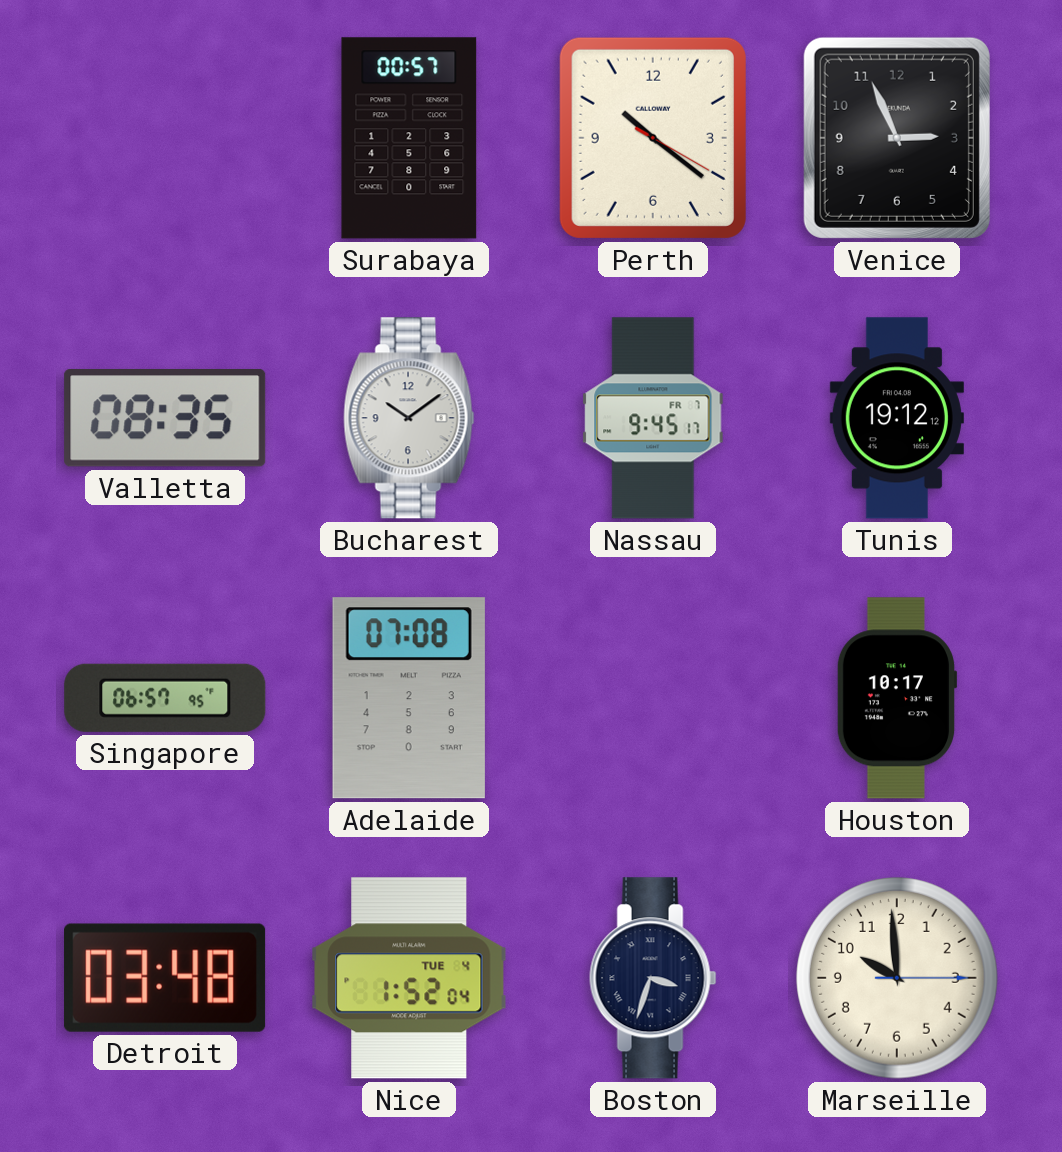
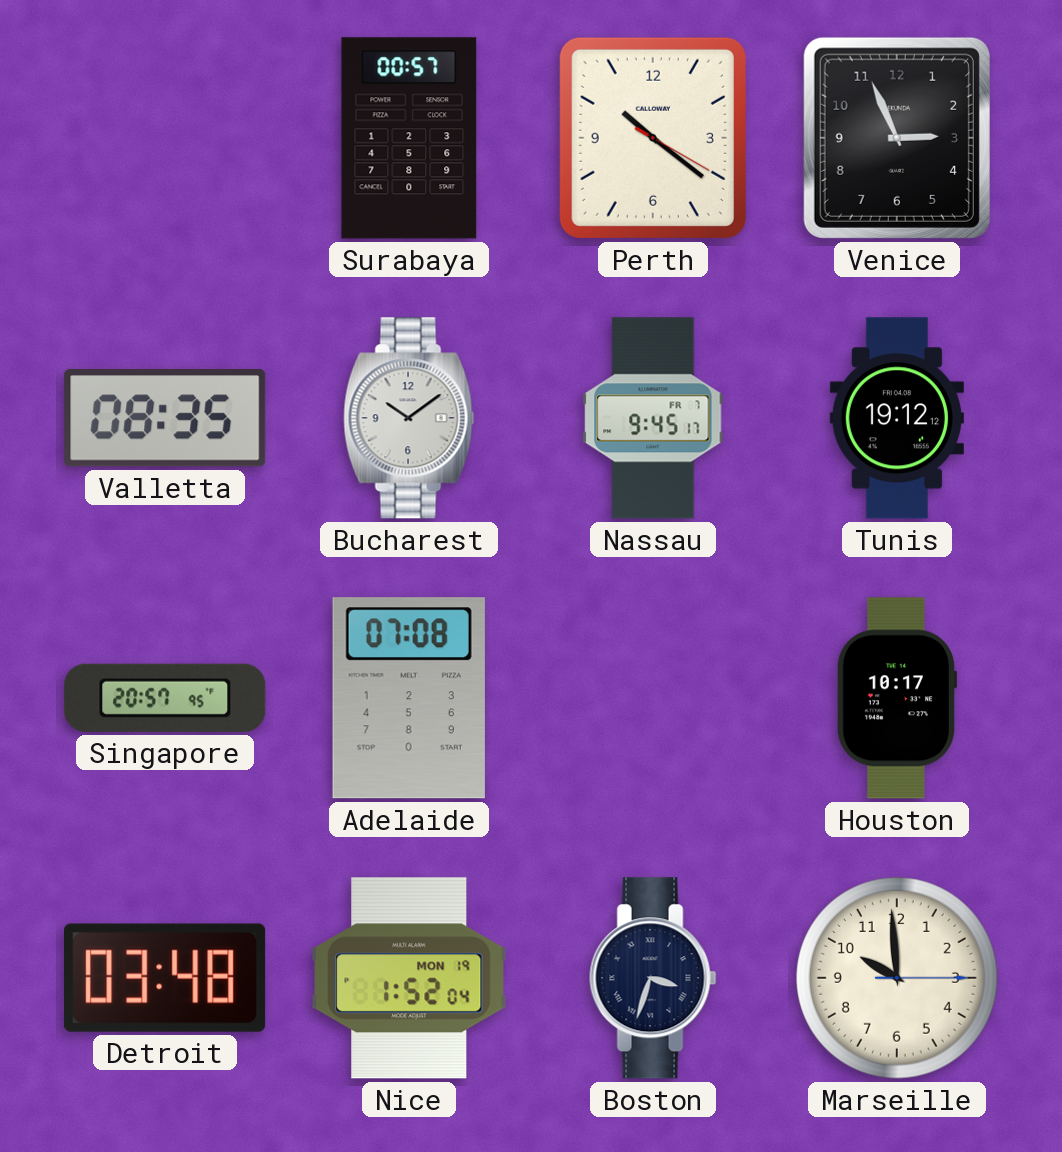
Singapore: 06:57 -> 20:57
Nice date: TUE 4 -> MON 19
